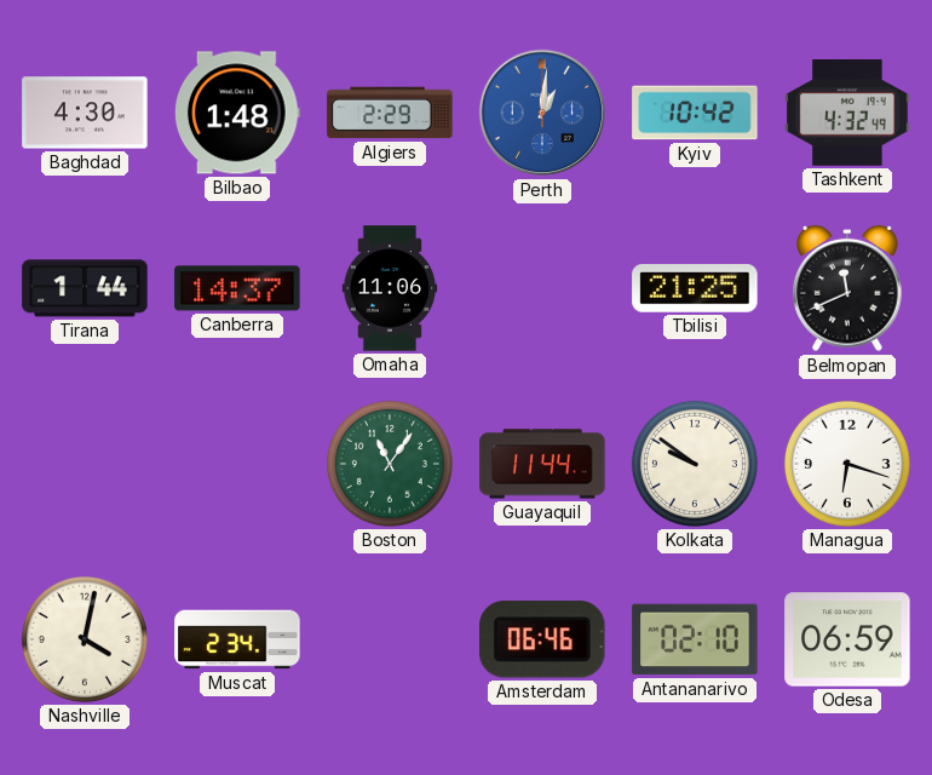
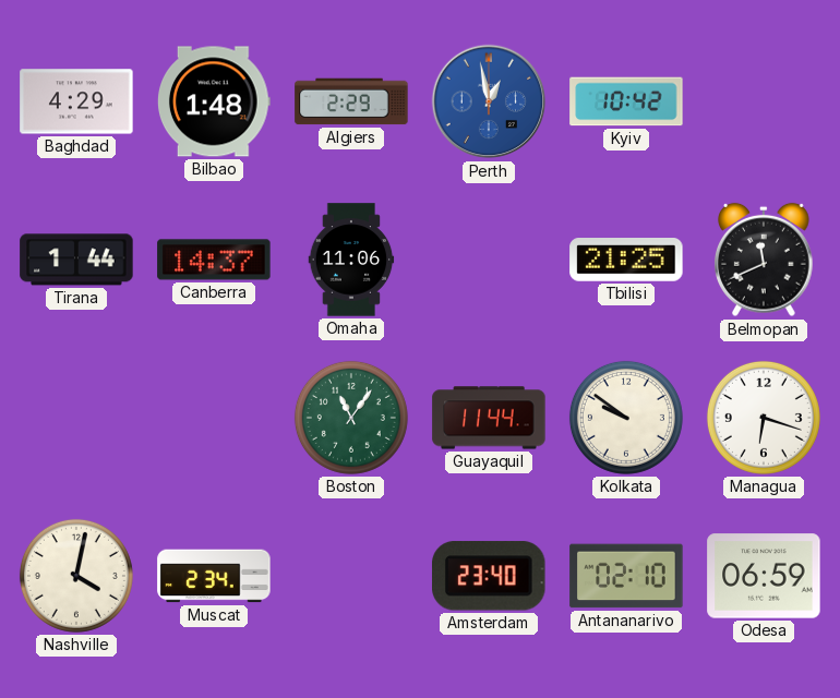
Baghdad: 4:30 -> 4:29
Perth: 1:01 -> 12:58
Tashkent: 4:32 -> none
Amsterdam: 06:46 -> 23:40
